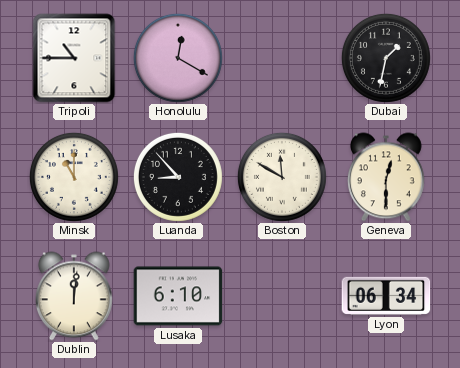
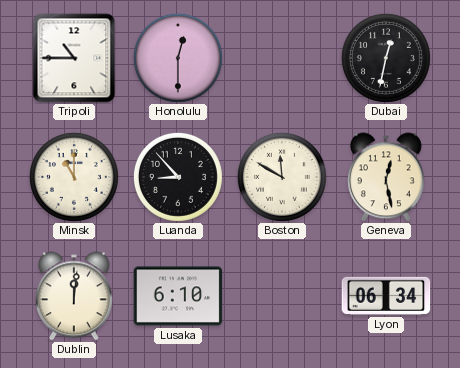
Honolulu: 12:20 -> 12:30
Dubai: 1:32 -> 12:32
Geneva: 12:30 -> 12:28
